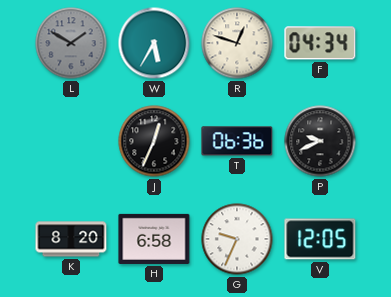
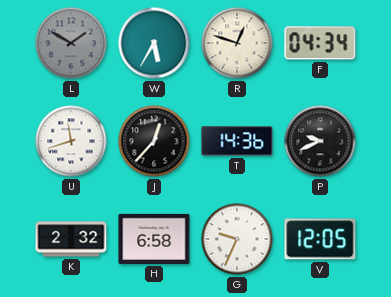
U: none -> 11:42
J: 12:34 -> 12:37
T: 06:36 -> 14:36
K: 8:20 -> 2:32
